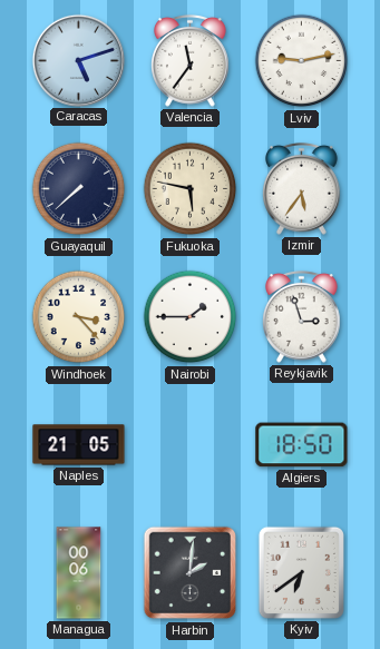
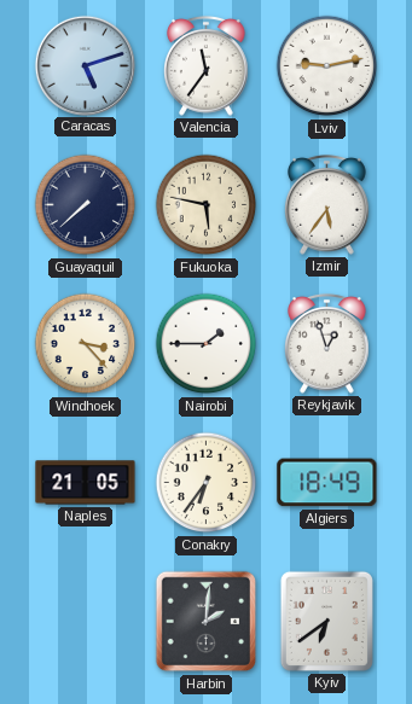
Reykjavik: 2:57 -> 12:57
Conakry: none -> 6:36
Algiers: 18:50 -> 18:49
Managua: 00:06 -> none
